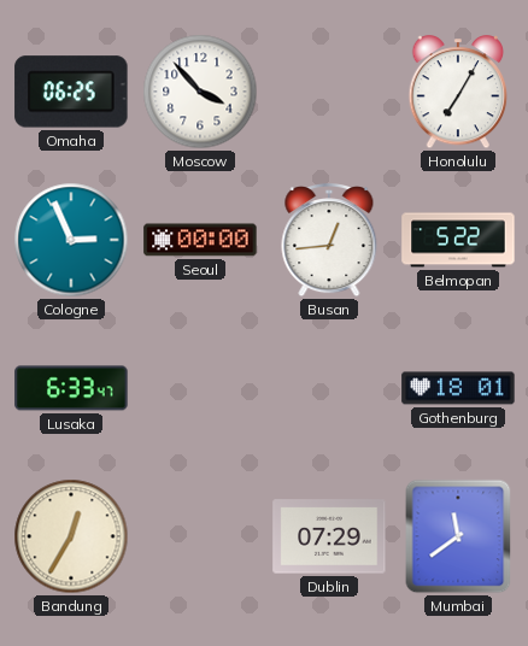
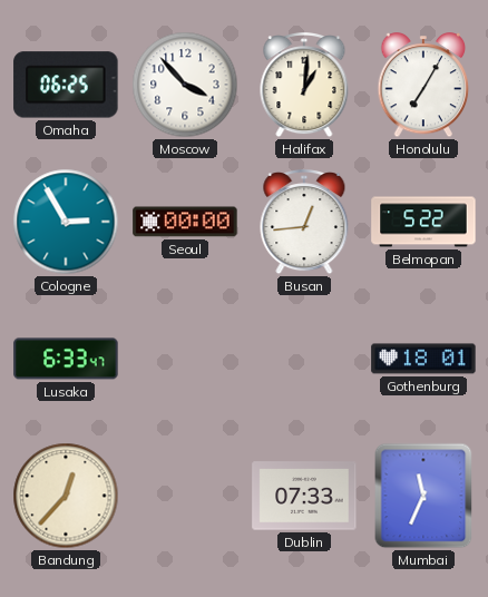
Halifax: none -> 1:01
Cologne: 2:56 -> 2:55
Bandung: 12:35 -> 12:37
Dublin: 07:29 -> 07:33
Mumbai: 11:39 -> 11:34
